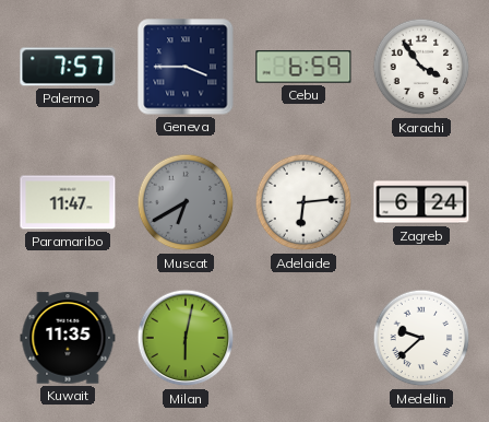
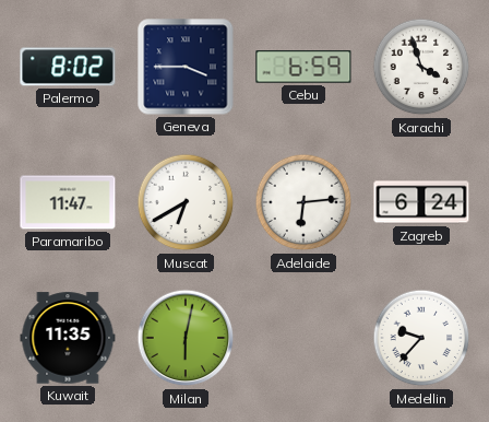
Palermo: 7:57 -> 8:02
Karachi: 3:54 -> 3:57
Muscat dial: grey -> white
Medellin: 9:38 -> 9:37
